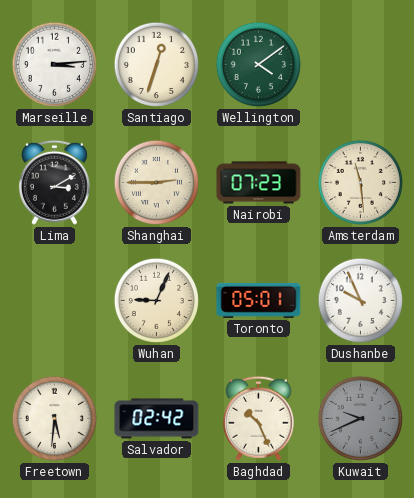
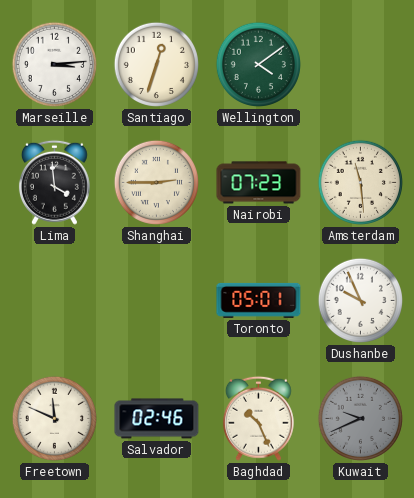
Lima: 3:10 -> 3:59
Wuhan: 9:04 -> none
Freetown: 5:31 -> 11:49
Salvador: 02:42 -> 02:46
